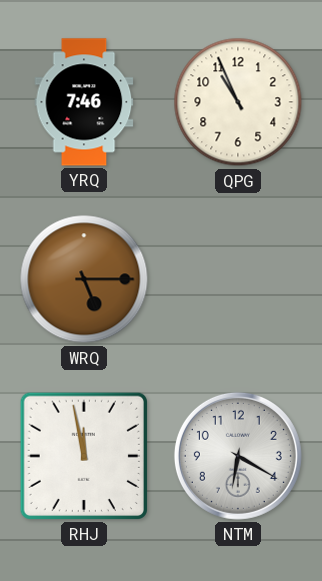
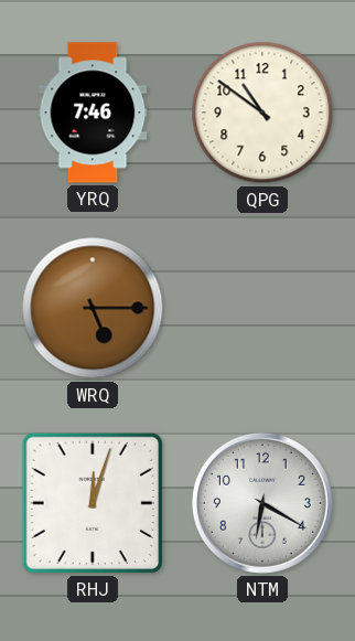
QPG: 10:56 -> 10:51
RHJ: 11:58 -> 12:03
